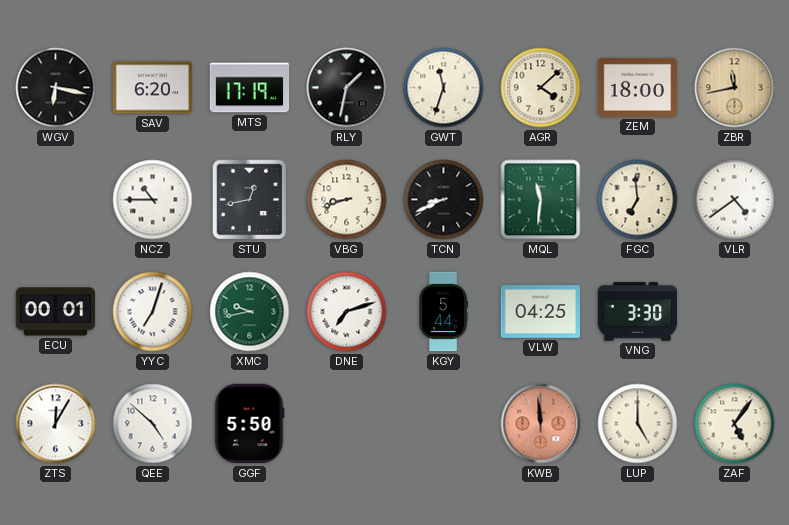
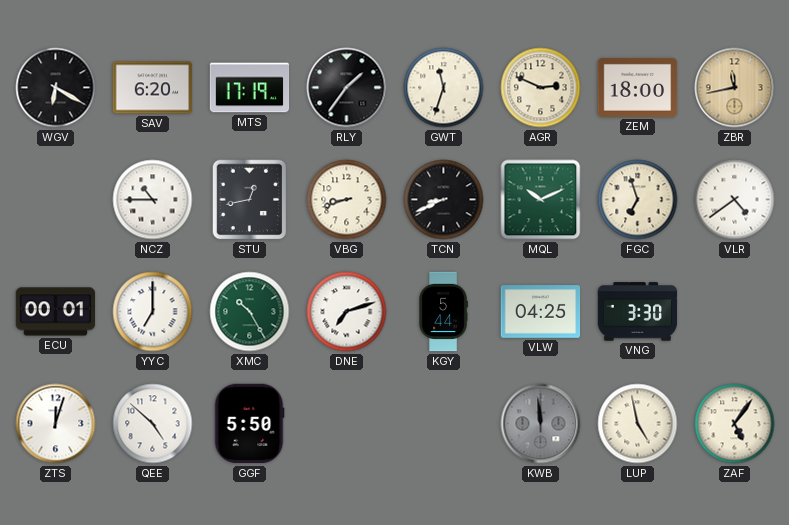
WGV: 6:17 -> 6:20
RLY: 1:32 -> 1:36
AGR: 4:08 -> 2:49
MQL: 11:31 -> 10:11
FGC: 6:59 -> 6:57
YYC: 7:03 -> 7:00
XMC: 9:43 -> 10:25
ZTS: 12:05 -> 12:03
KWB dial: salmon -> grey
LUP: 5:00 -> 4:58
